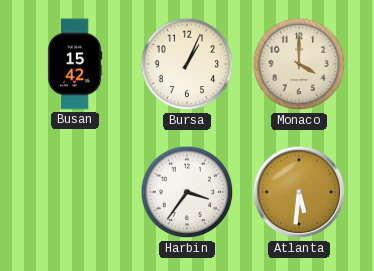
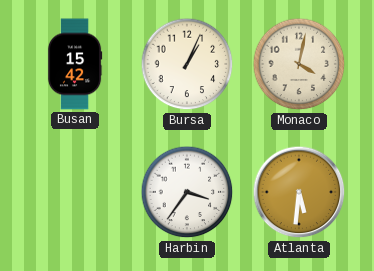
Monaco: 4:00 -> 4:02
